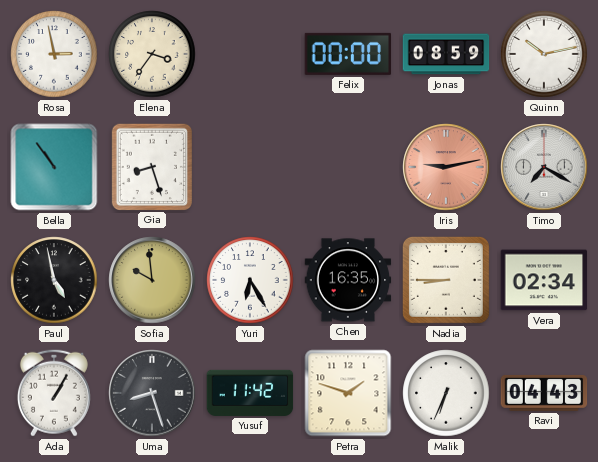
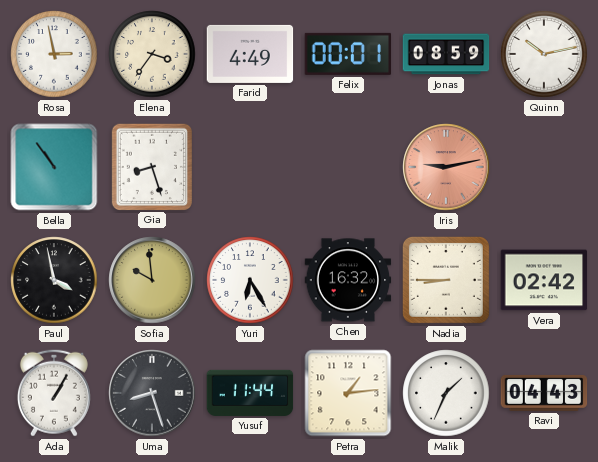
Farid: none -> 4:49
Felix: 00:00 -> 00:01
Timo: 7:20 -> none
Paul: 4:58 -> 3:58
Chen: 16:35 -> 16:32
Vera: 02:34 -> 02:42
Yusuf: 11:42 -> 11:44
Petra: 1:48 -> 1:14
Malik: 6:34 -> 1:34
